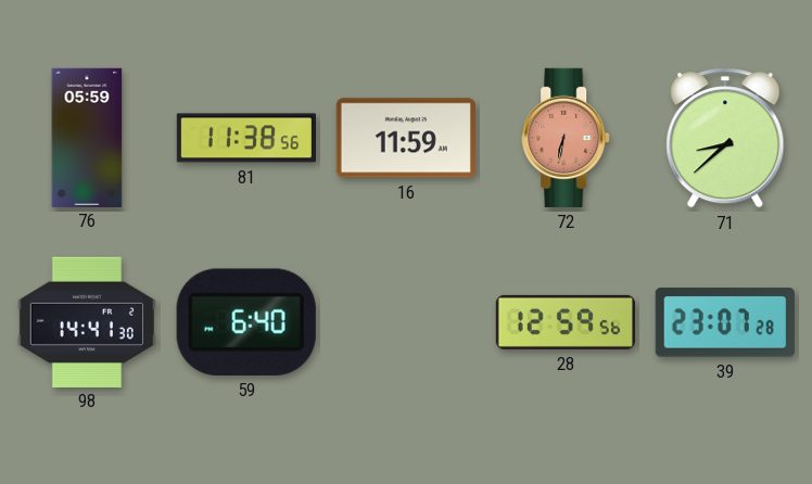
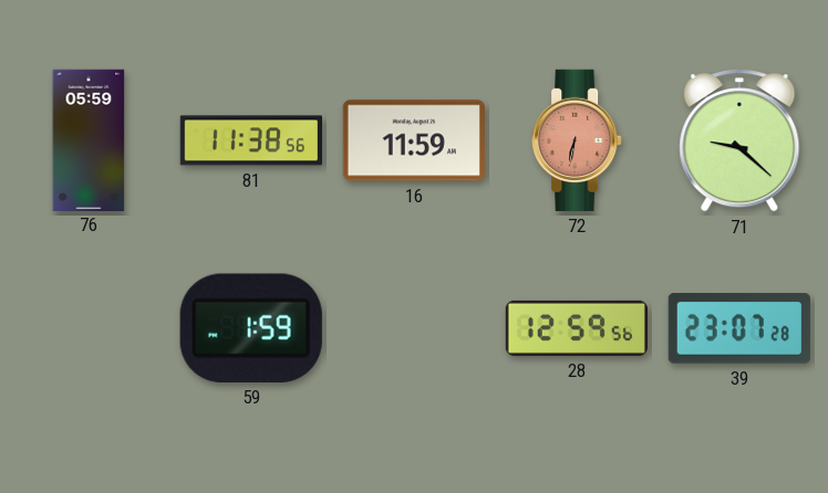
71: 8:38 -> 9:22
98: 14:41 -> none
59: 6:40 -> 1:59
